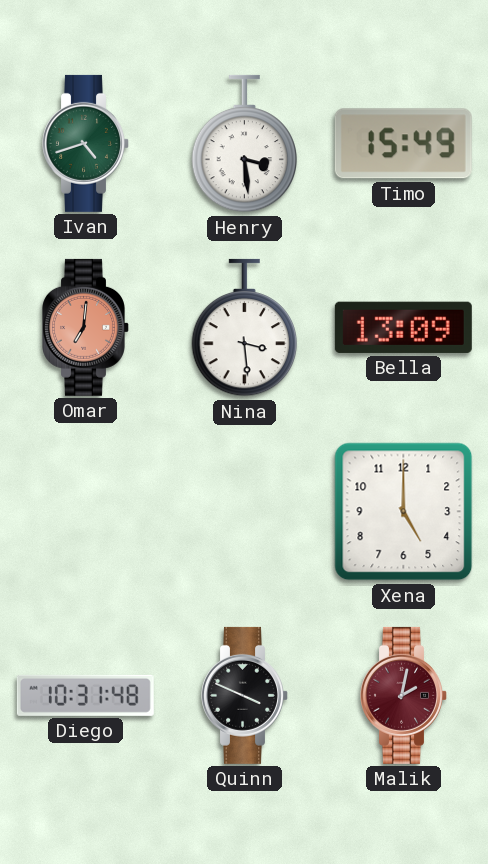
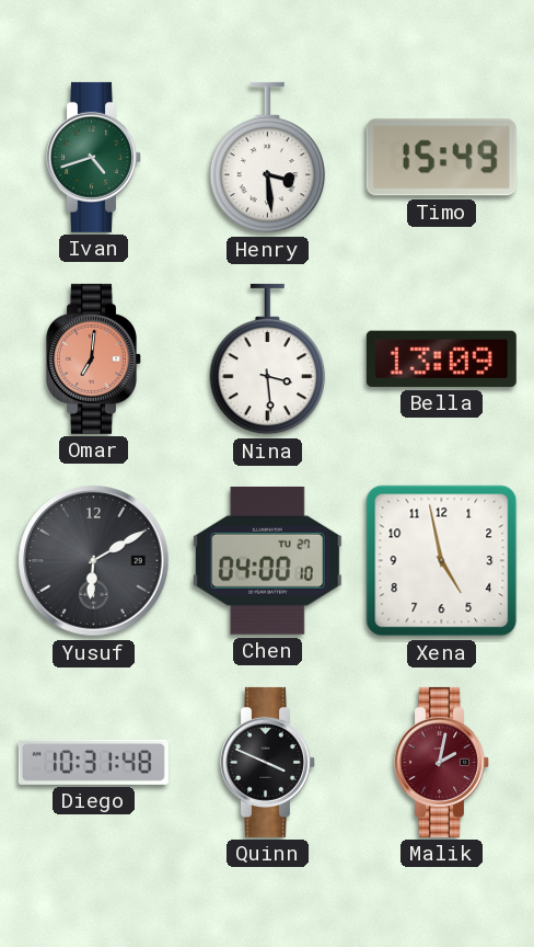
Yusuf: none -> 6:10
Chen: none -> 04:00
Xena: 5:00 -> 4:58
